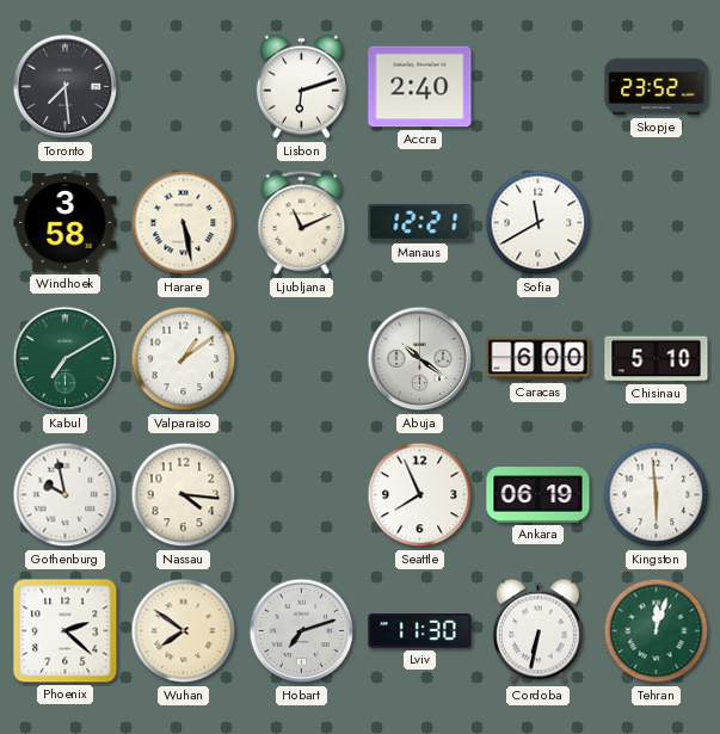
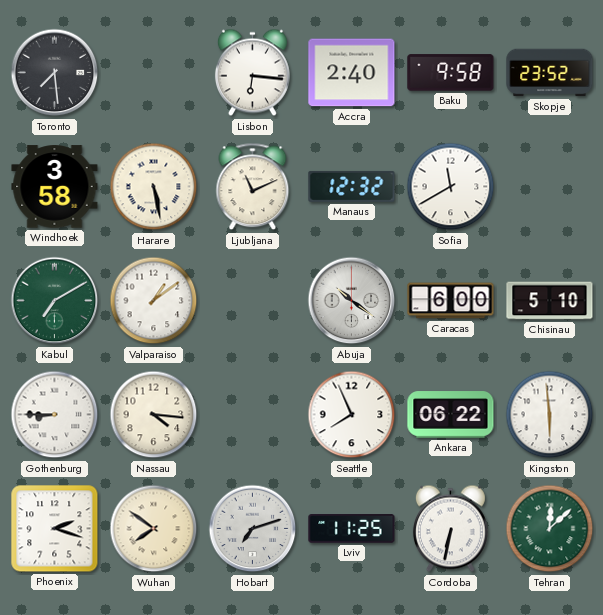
Lisbon: 6:12 -> 6:16
Baku: none -> 9:58
Manaus: 12:21 -> 12:32
Gothenburg: 9:58 -> 8:45
Ankara: 06:19 -> 06:22
Phoenix: 2:22 -> 2:18
Lviv: 11:30 -> 11:25
Tehran: 12:03 -> 12:08
